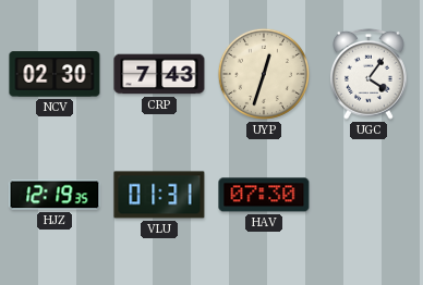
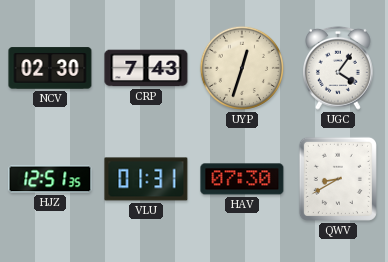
HJZ: 12:19 -> 12:51
QWV: none -> 8:40
